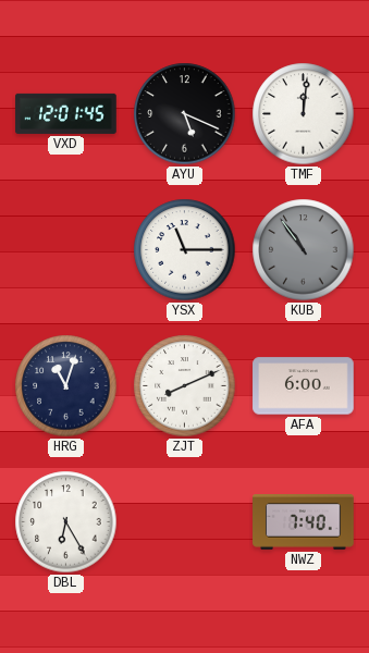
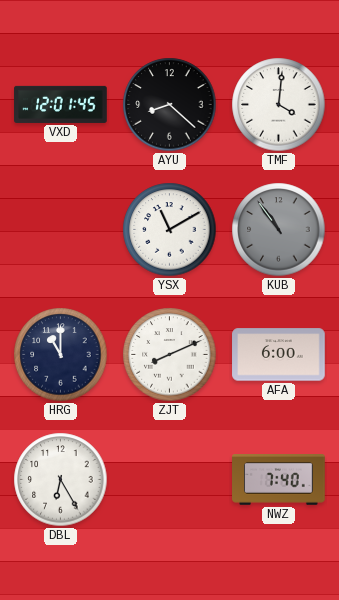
AYU: 5:19 -> 8:22
TMF: 12:01 -> 4:01
YSX: 11:15 -> 11:10
HRG: 11:03 -> 11:00
